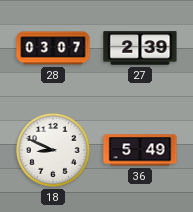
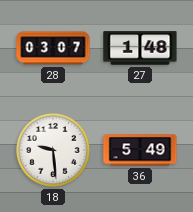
27: 2:39 -> 1:48
18: 8:49 -> 9:29
